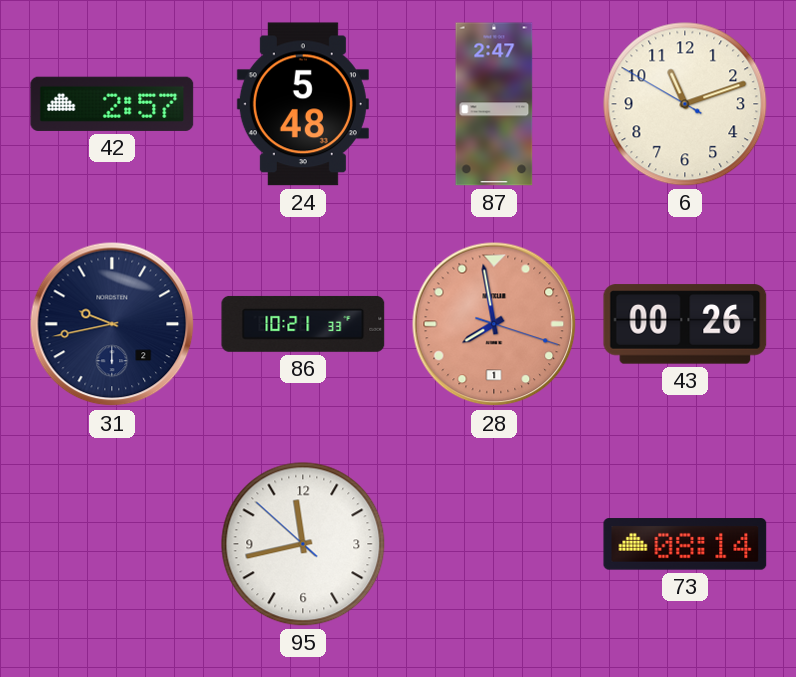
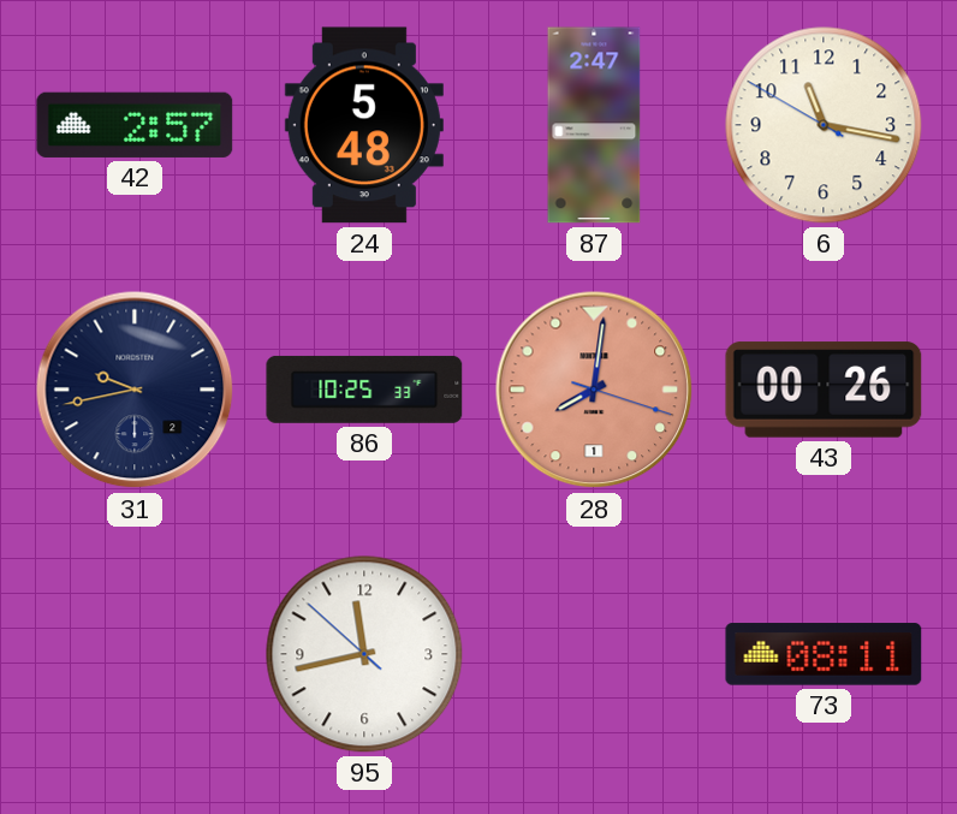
6: 11:11 -> 11:16
86: 10:21 -> 10:25
28: 7:58 -> 8:01
73: 08:14 -> 08:11
